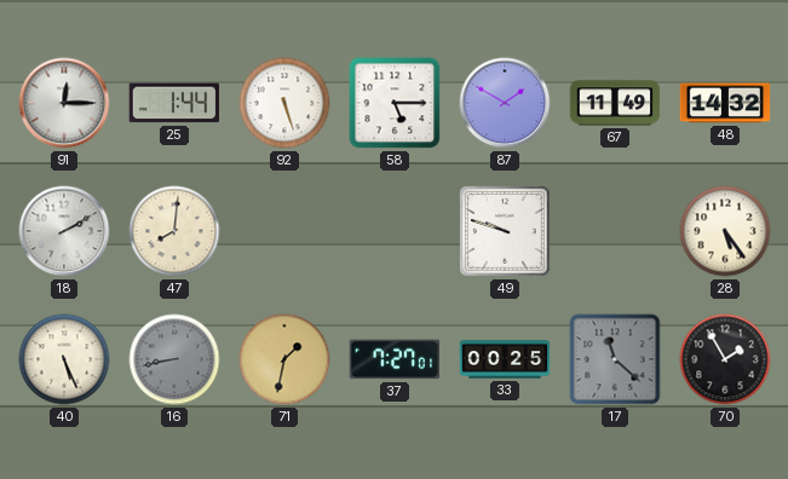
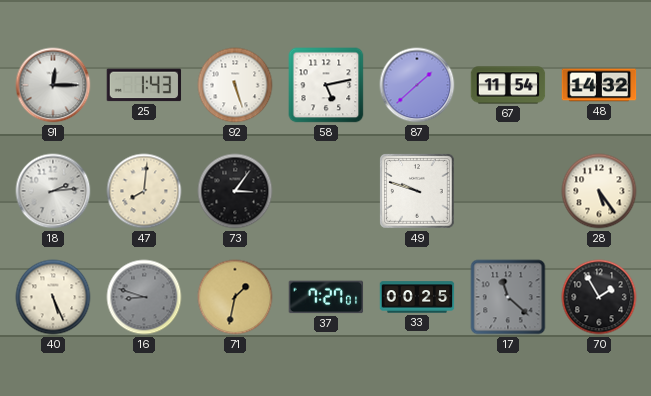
25: 1:44 -> 1:43
58: 5:15 -> 5:13
87: 1:50 -> 1:38
67: 11:49 -> 11:54
18: 2:10 -> 2:14
73: none -> 3:06
16: 8:43 -> 8:48
